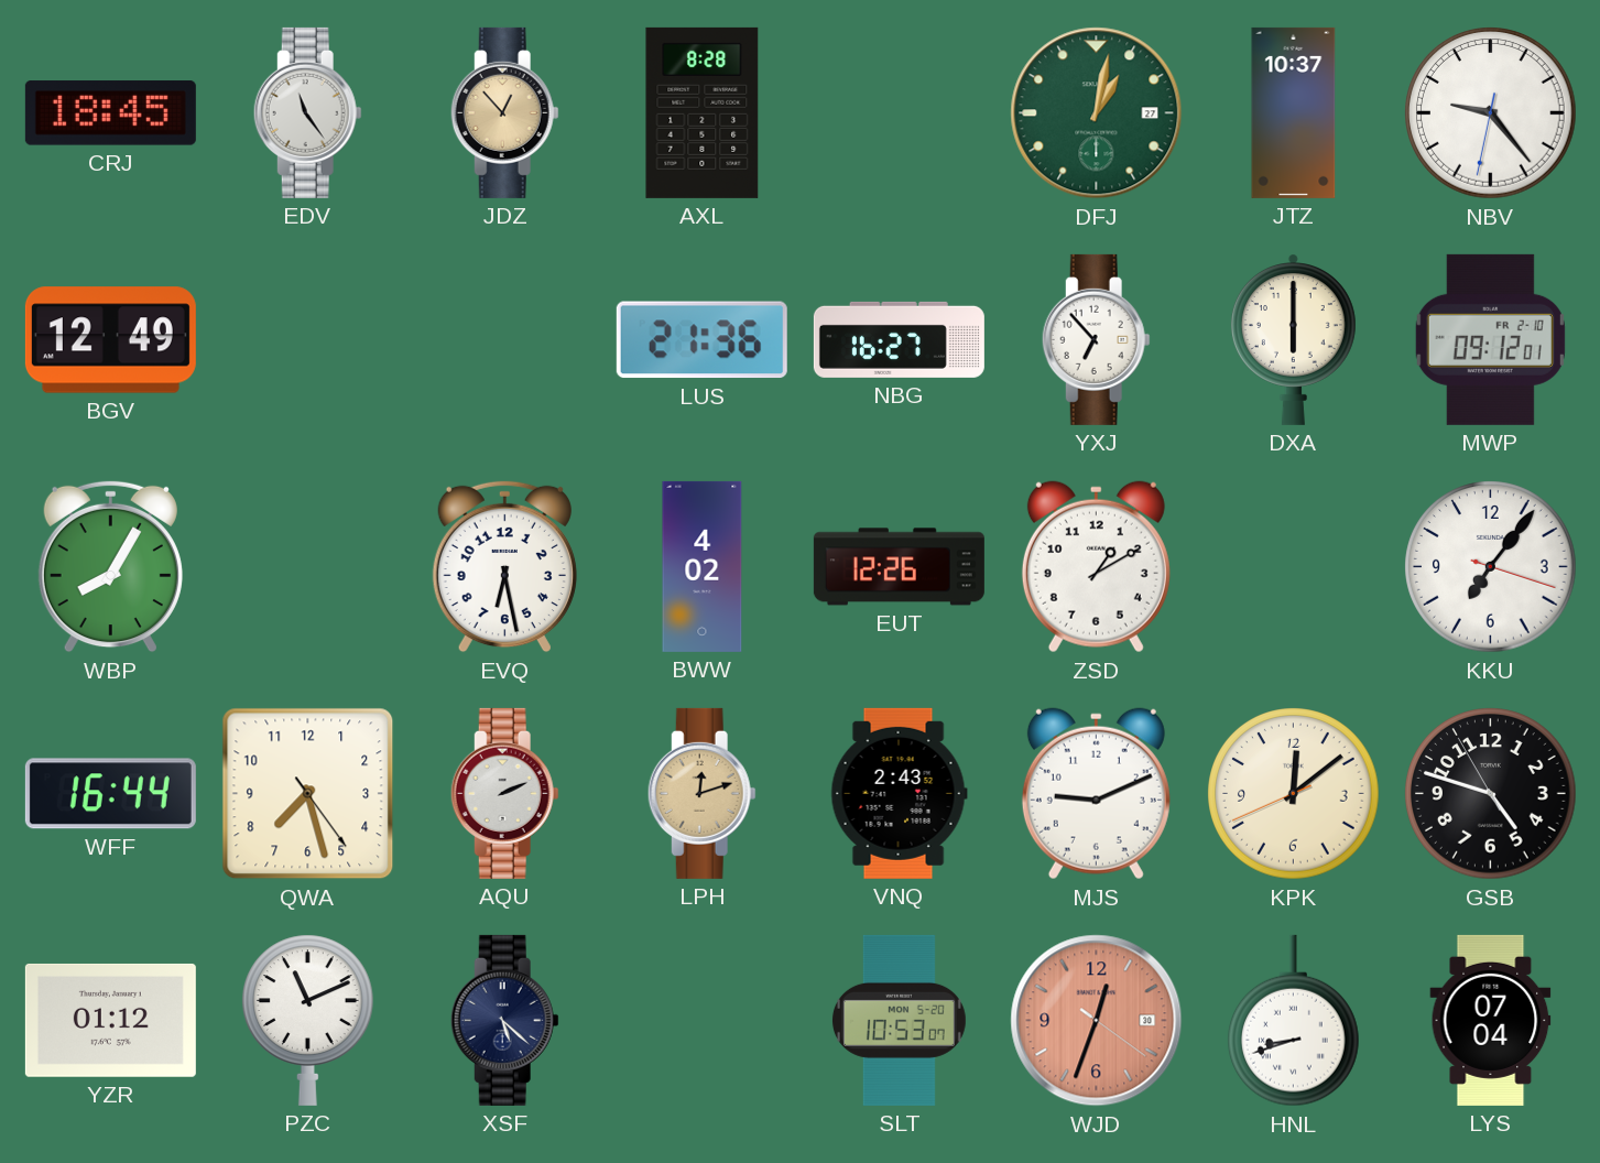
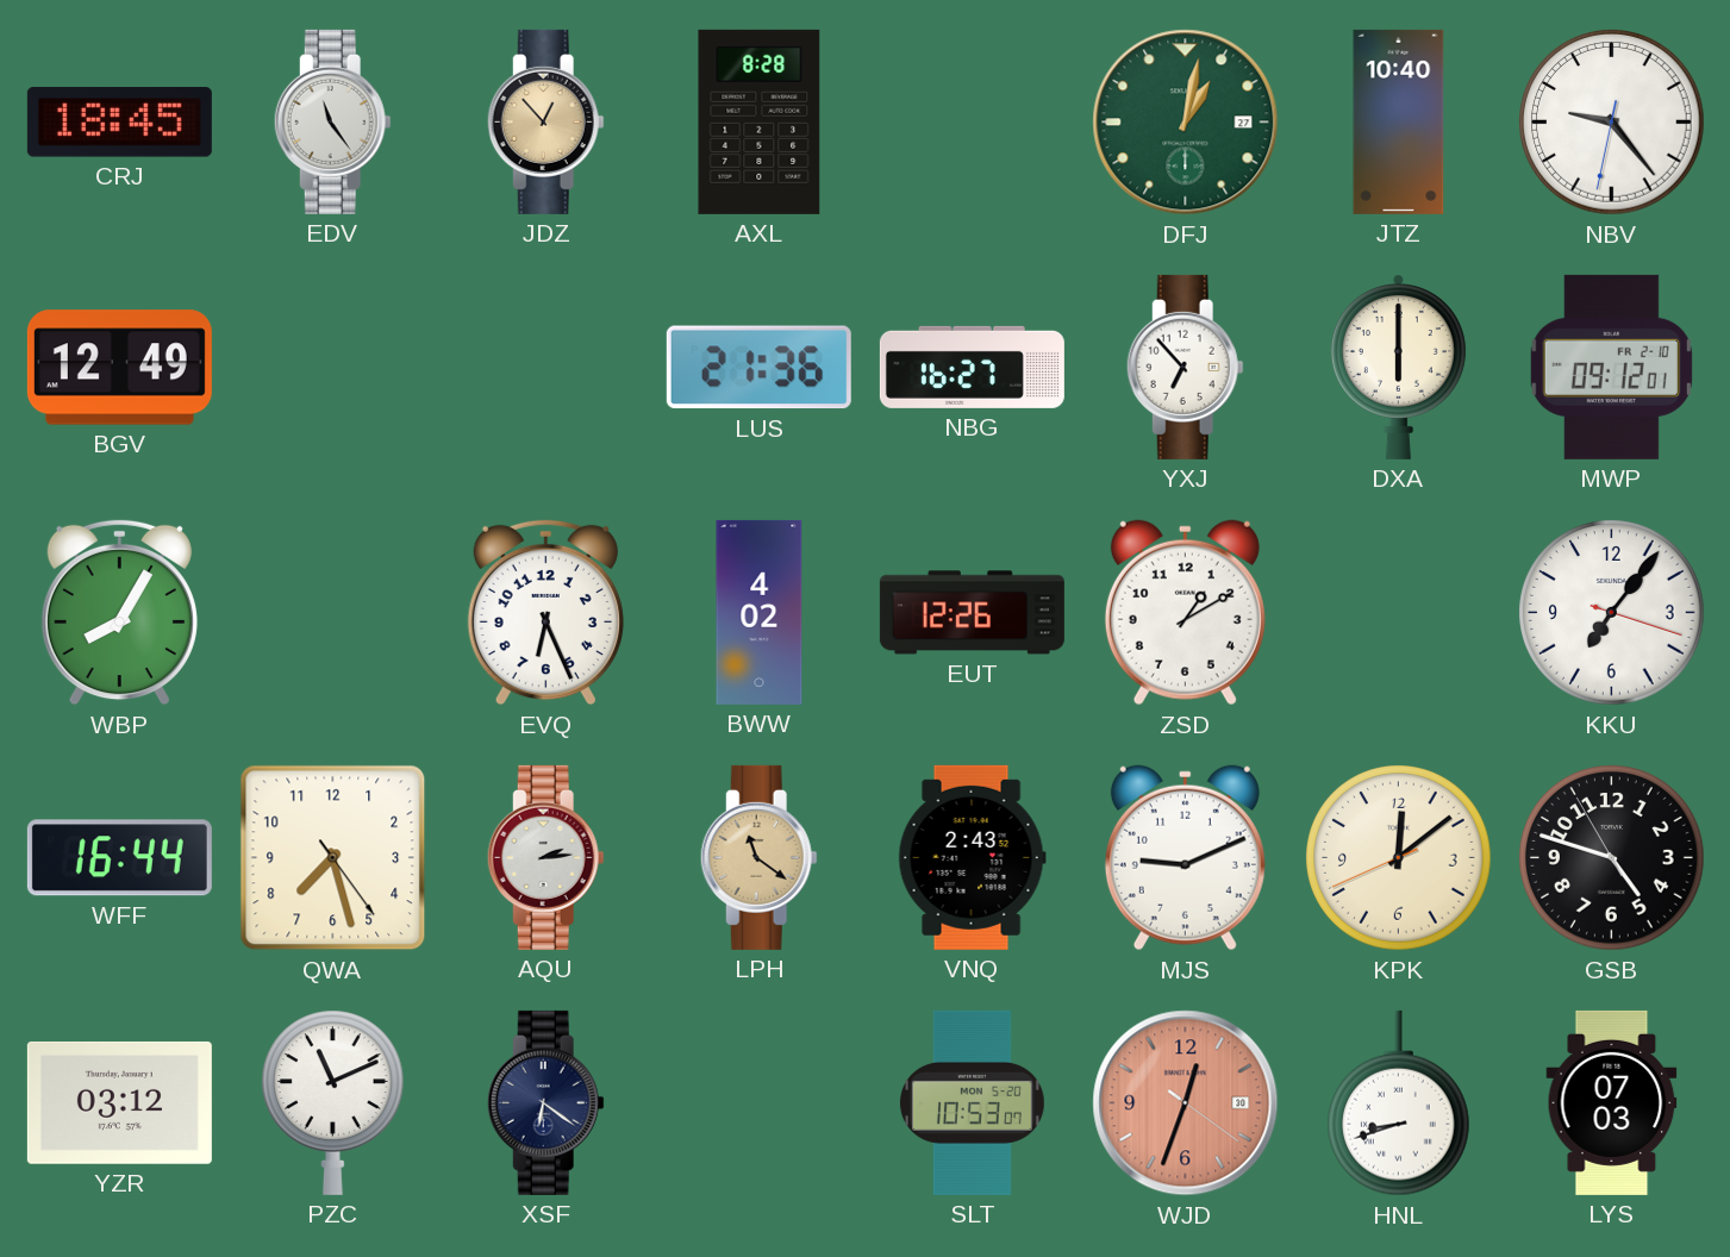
JTZ: 10:37 -> 10:40
EVQ: 6:28 -> 6:26
AQU: 2:11 -> 2:14
LPH: 12:12 -> 11:21
YZR: 01:12 -> 03:12
XSF: 5:22 -> 6:21
LYS: 07:04 -> 07:03
